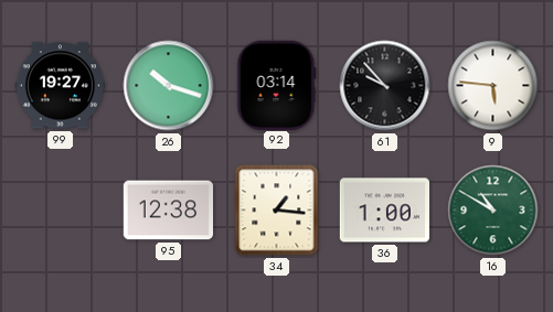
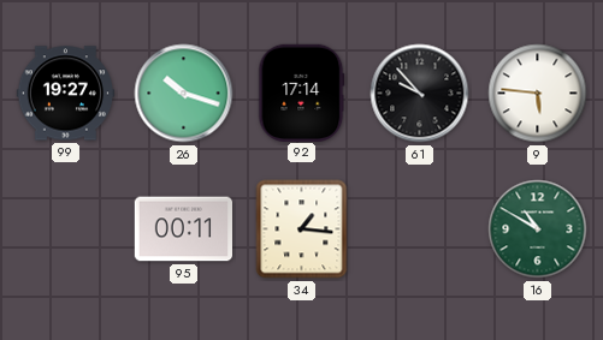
92: 03:14 -> 17:14
95: 12:38 -> 00:11
36: 1:00 -> none
